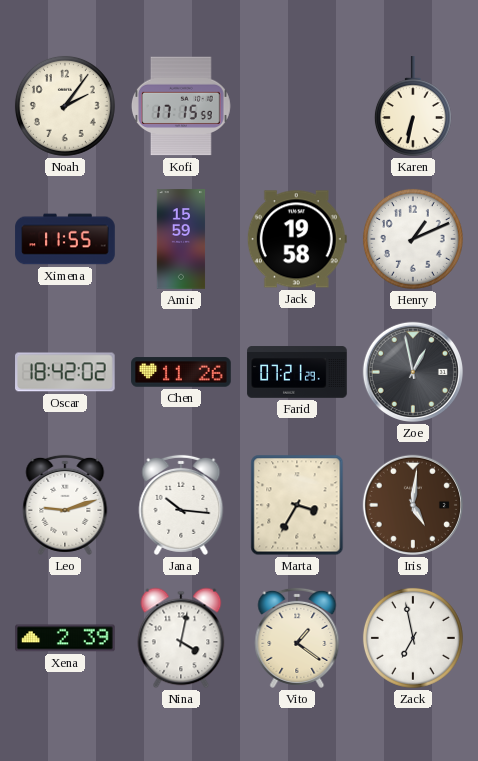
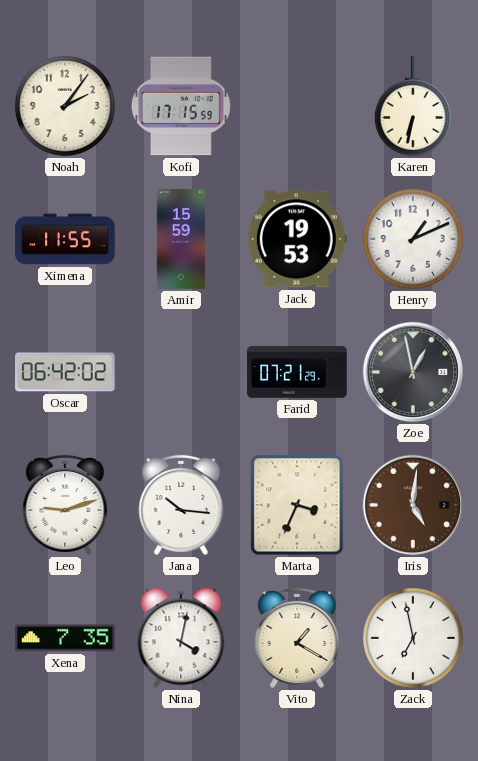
Jack: 19:58 -> 19:53
Oscar: 18:42 -> 06:42
Chen: 11:26 -> none
Marta: 3:35 -> 3:34
Xena: 2:39 -> 7:35
Vito: 1:21 -> 1:20
